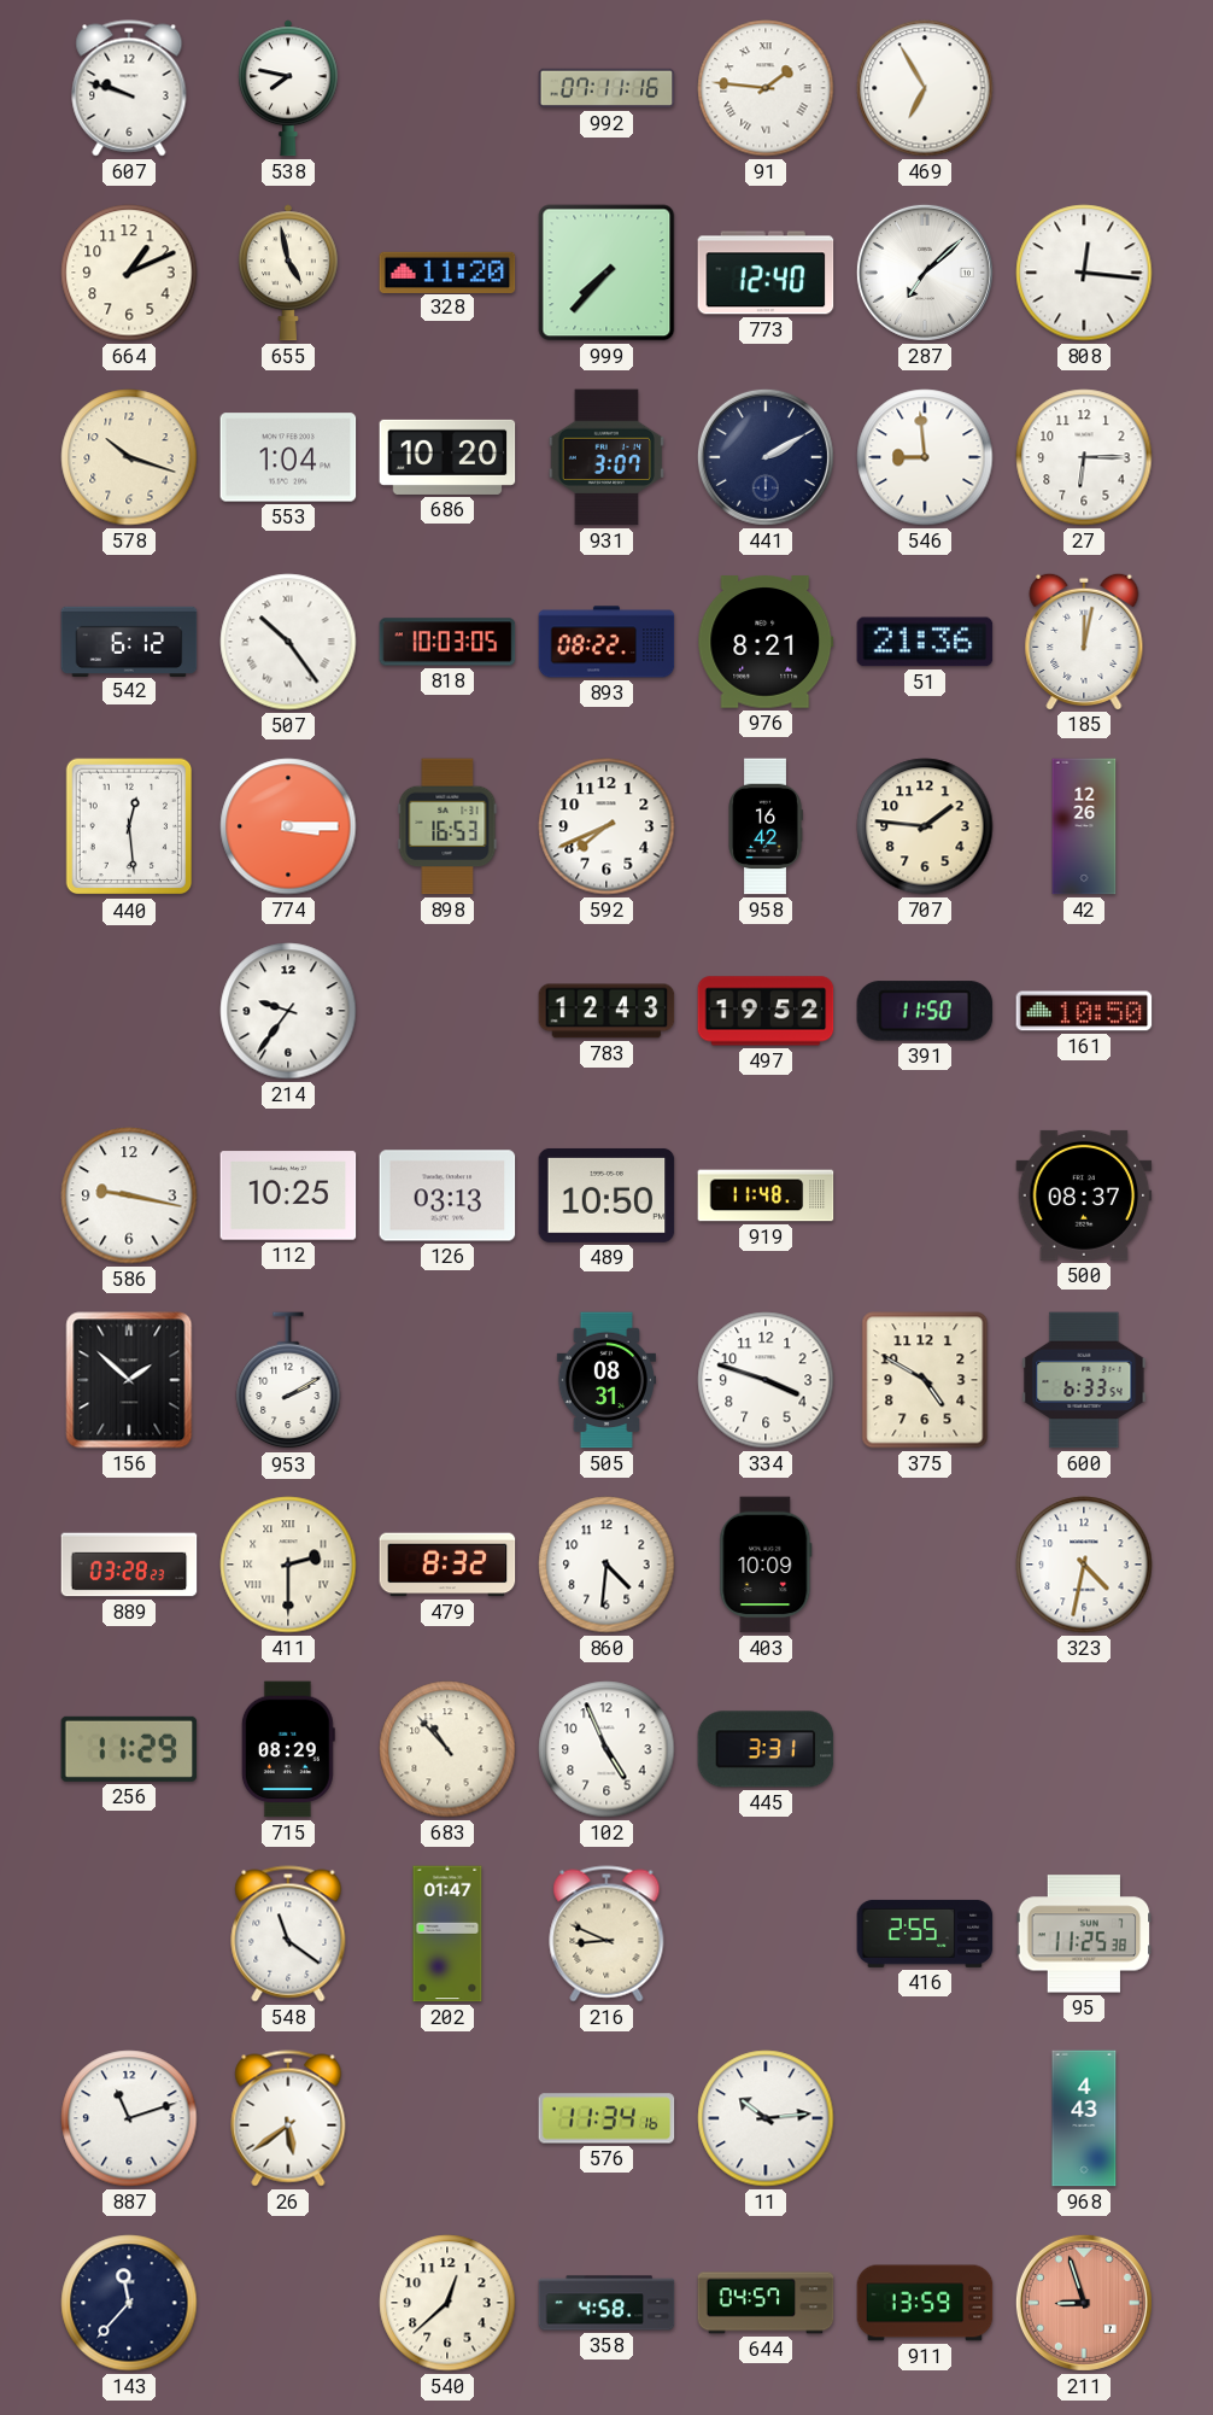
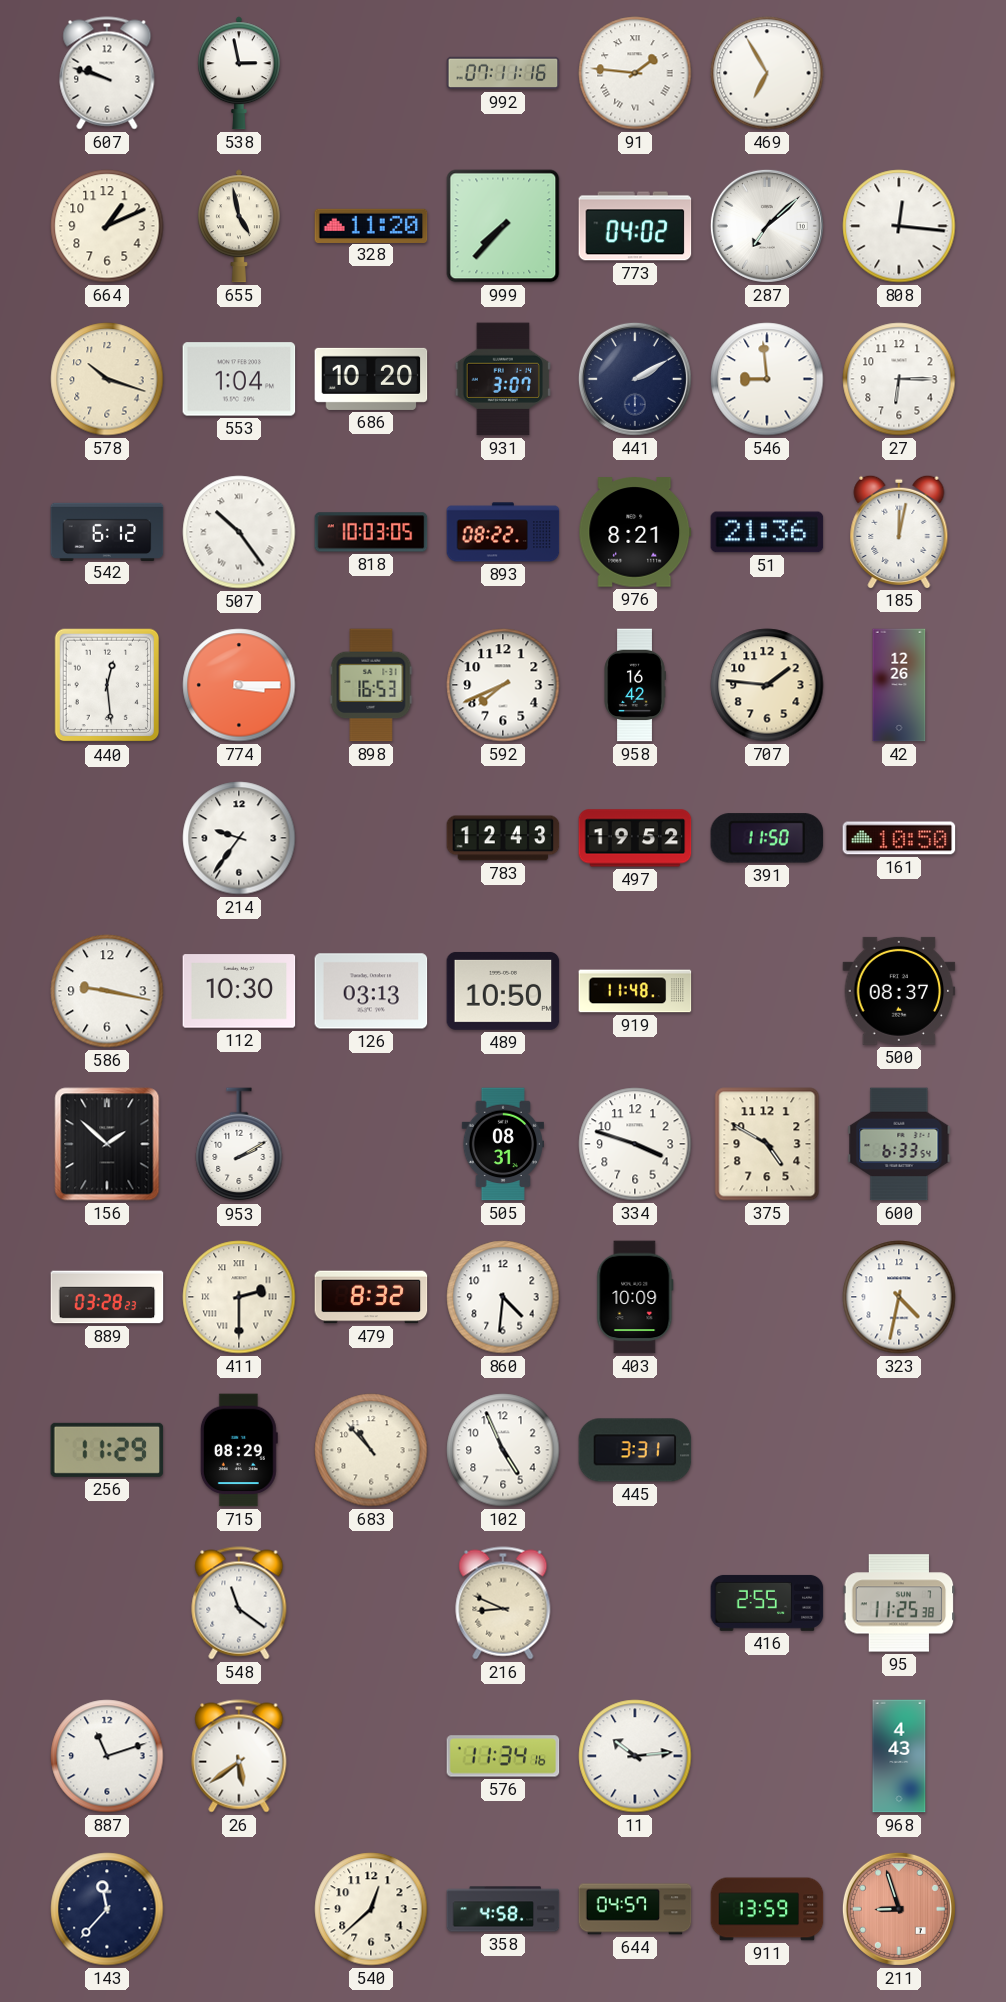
538: 7:47 -> 2:58
773: 12:40 -> 04:02
112: 10:25 -> 10:30
202: 01:47 -> none
